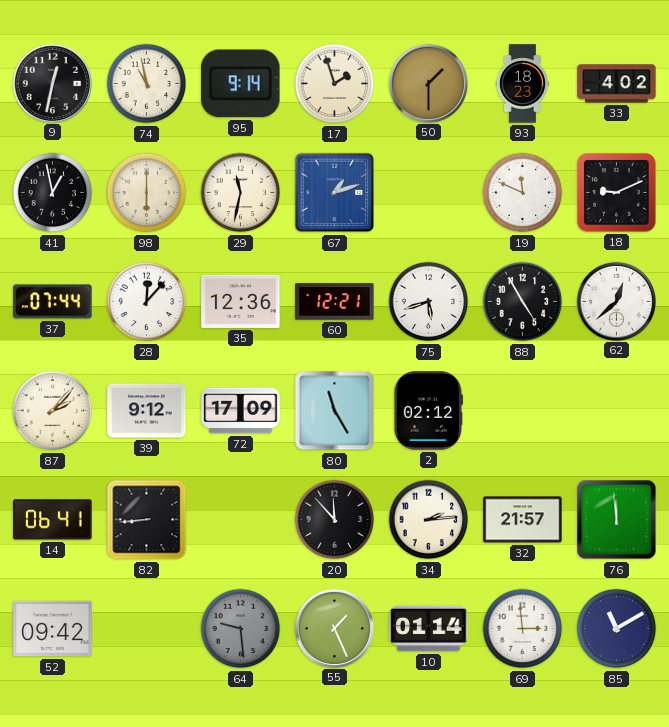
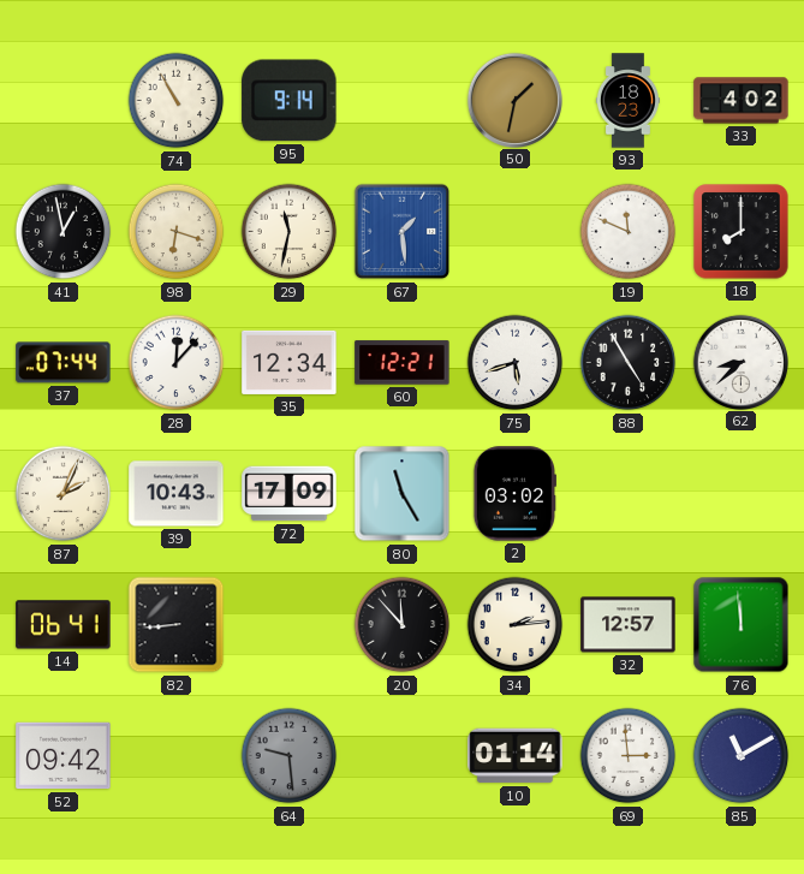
9: 12:32 -> none
74: 10:58 -> 10:55
17: 1:57 -> none
50: 1:30 -> 1:32
98: 6:00 -> 6:18
67: 1:12 -> 1:29
18: 9:11 -> 8:00
35: 12:36 -> 12:34
62: 12:38 -> 8:38
87: 2:07 -> 2:04
39: 9:12 -> 10:43
2: 02:12 -> 03:02
32: 21:57 -> 12:57
55: 1:26 -> none
